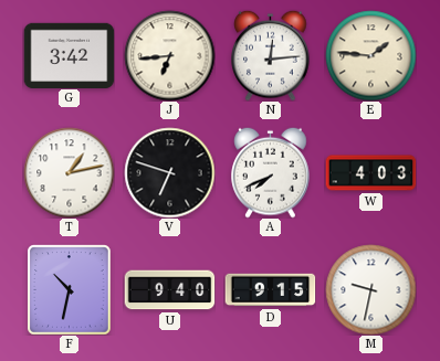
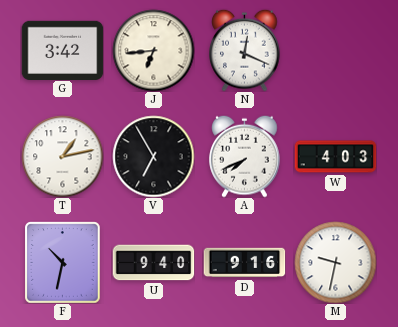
N: 12:14 -> 12:19
E: 1:46 -> none
V: 6:48 -> 6:55
D: 9:15 -> 9:16
